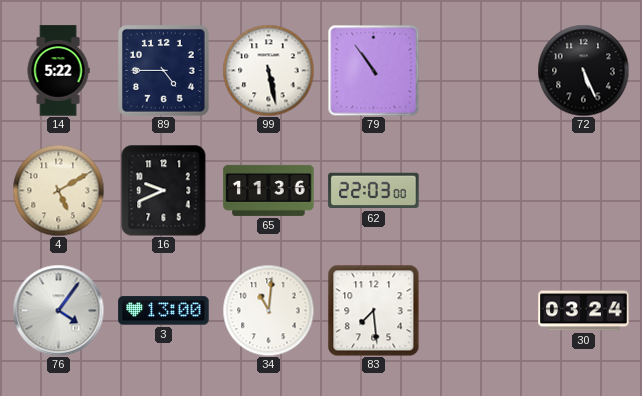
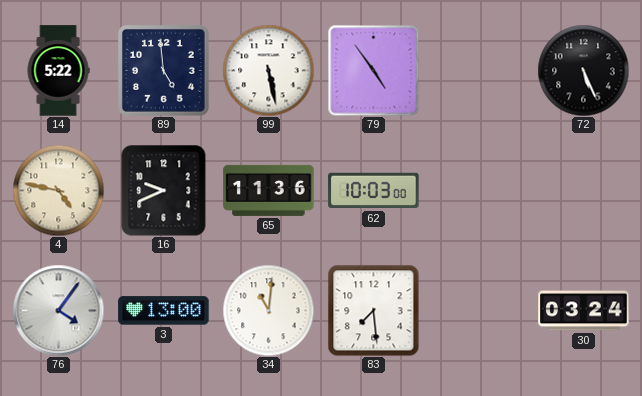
89: 4:45 -> 4:59
79: 10:54 -> 4:54
4: 5:10 -> 4:47
62: 22:03 -> 10:03
